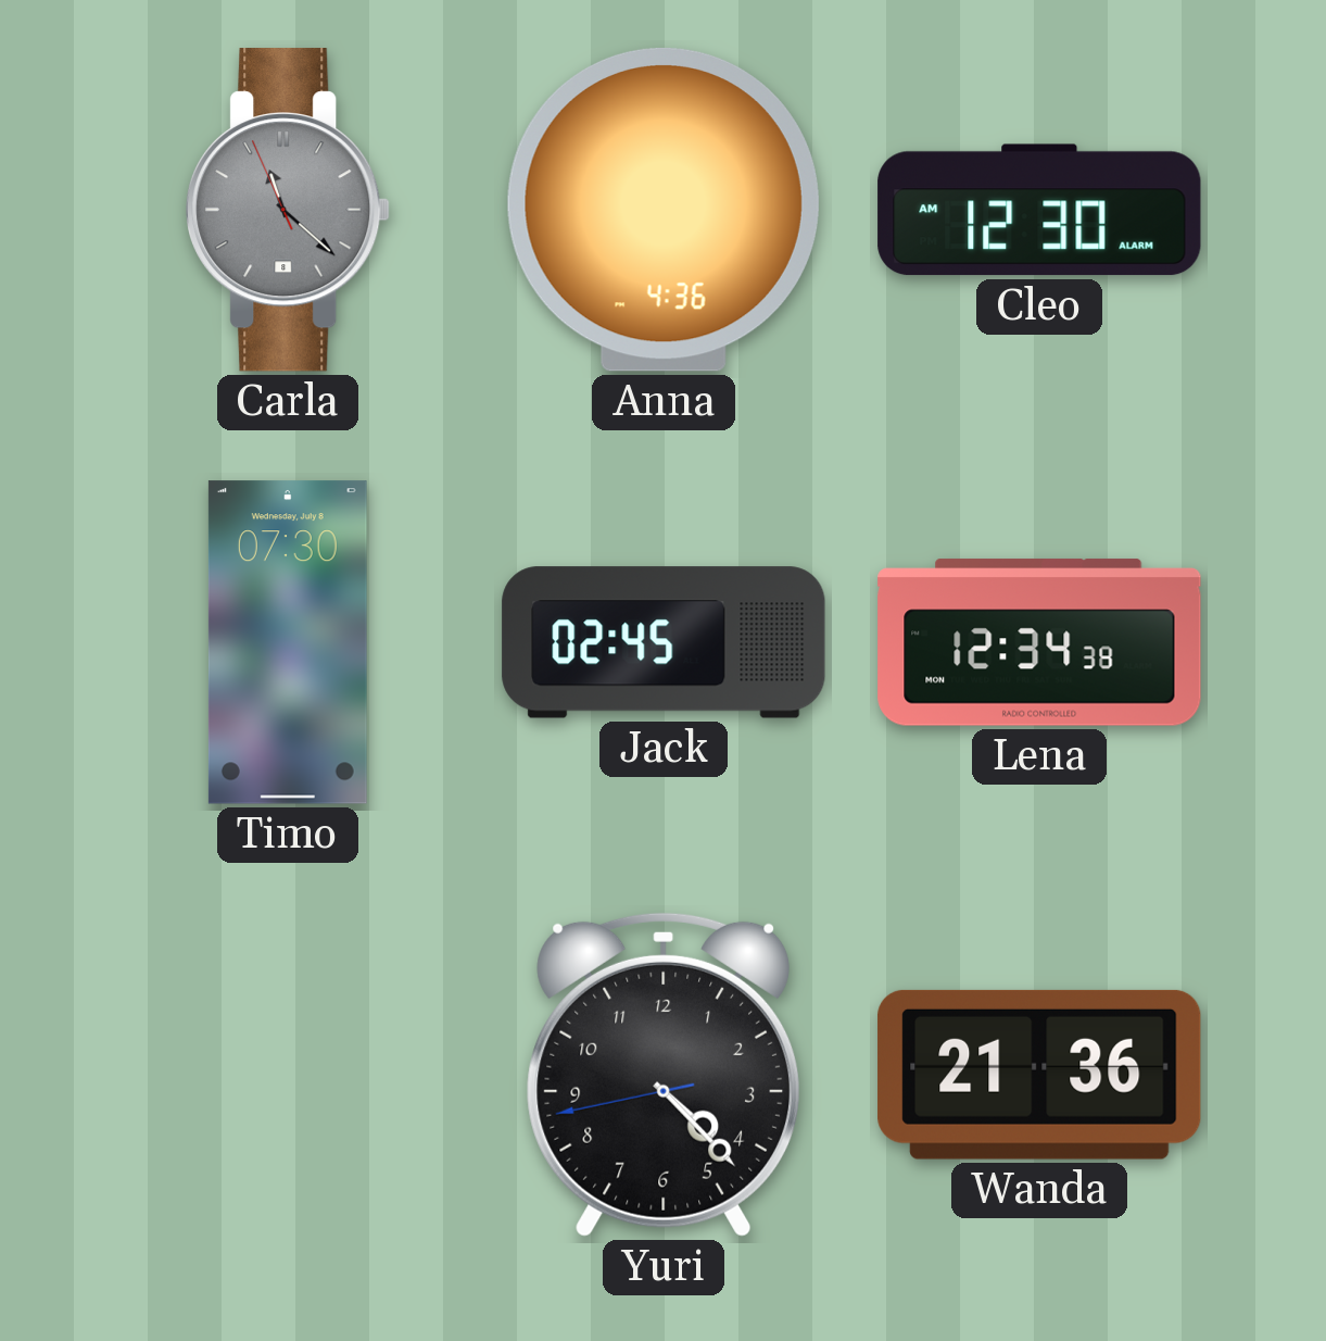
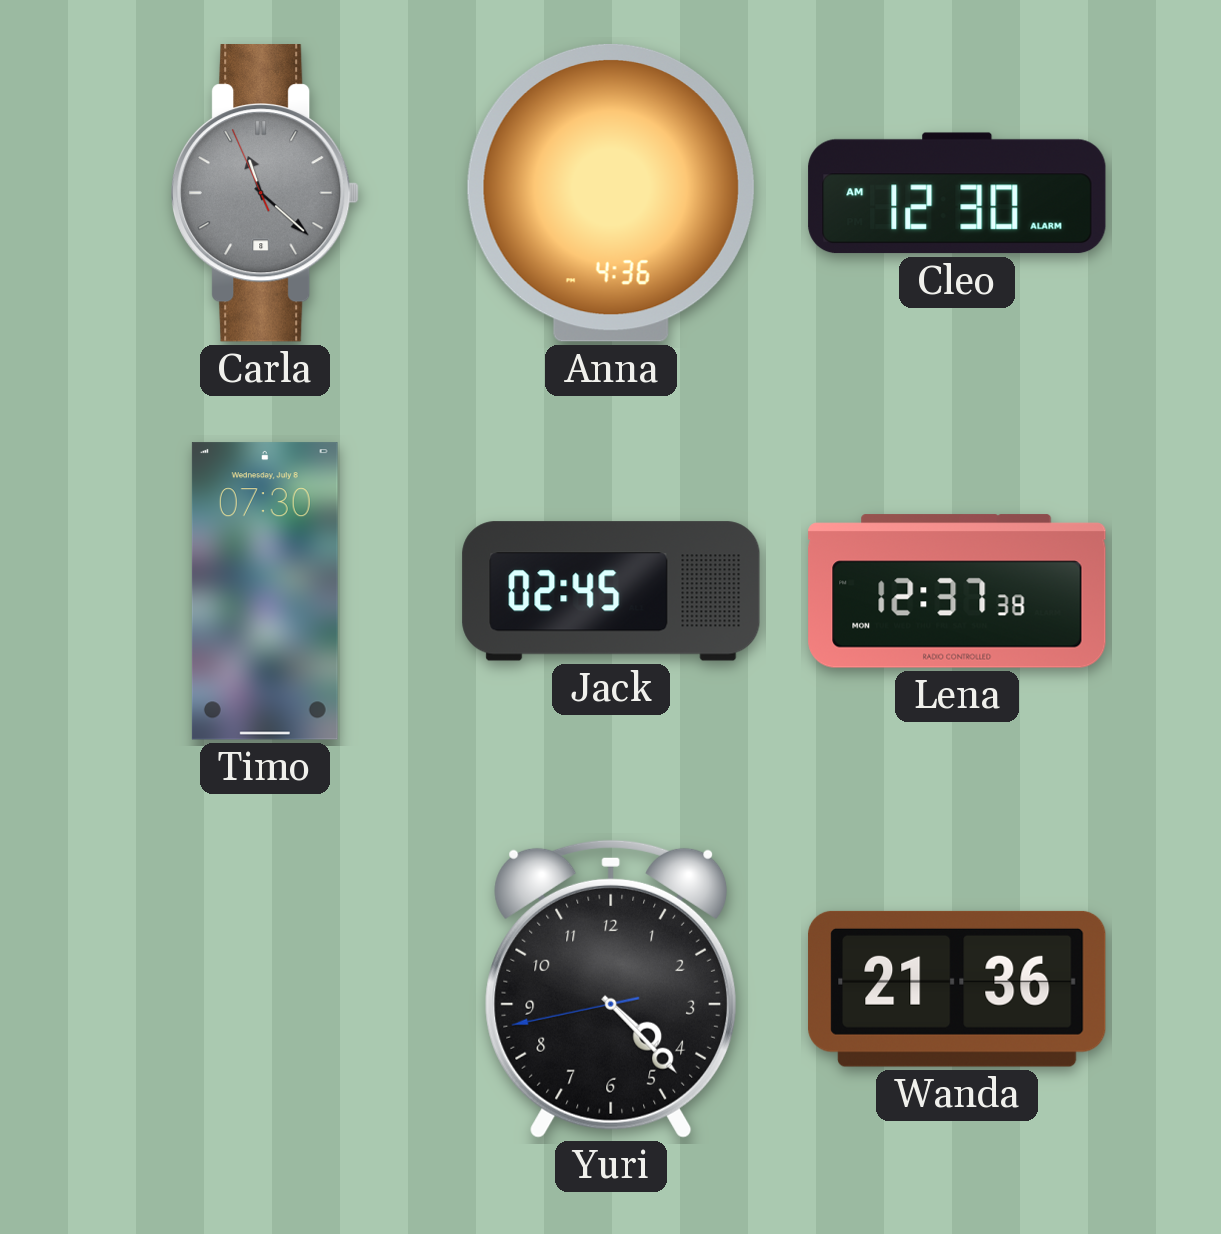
Lena: 12:34 -> 12:37
